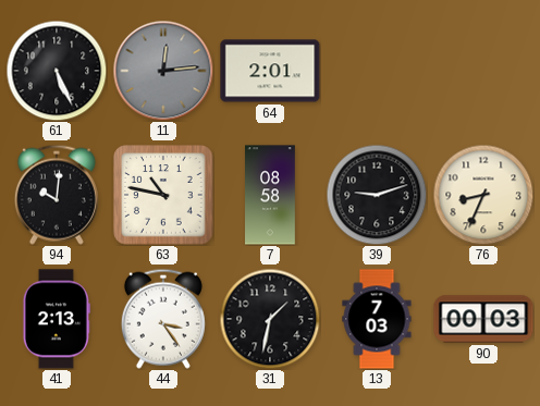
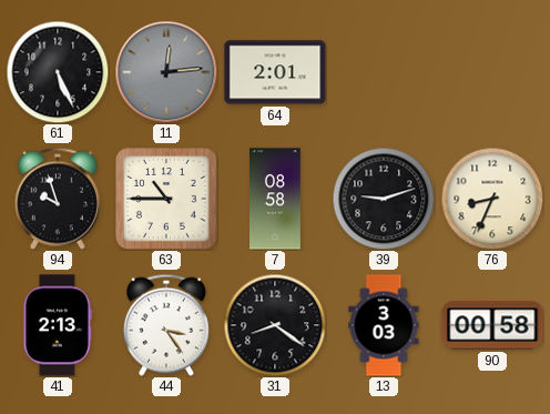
94: 10:01 -> 9:57
63: 10:47 -> 10:45
31: 1:32 -> 8:21
13: 7:03 -> 3:03
90: 00:03 -> 00:58
